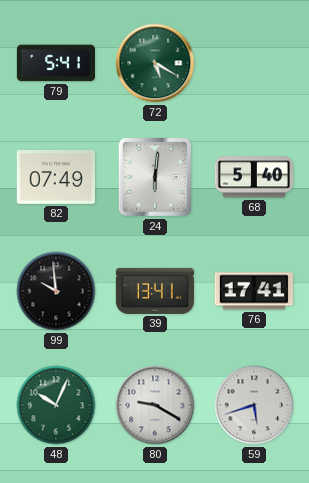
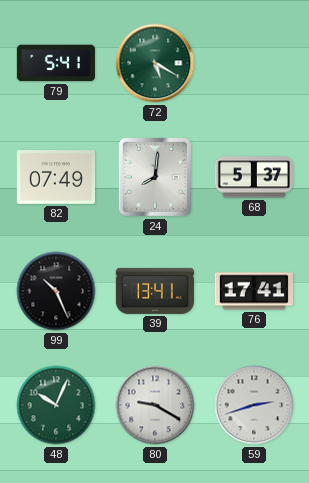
24: 6:01 -> 8:01
68: 5:40 -> 5:37
99: 9:59 -> 10:26
59: 5:42 -> 2:42
